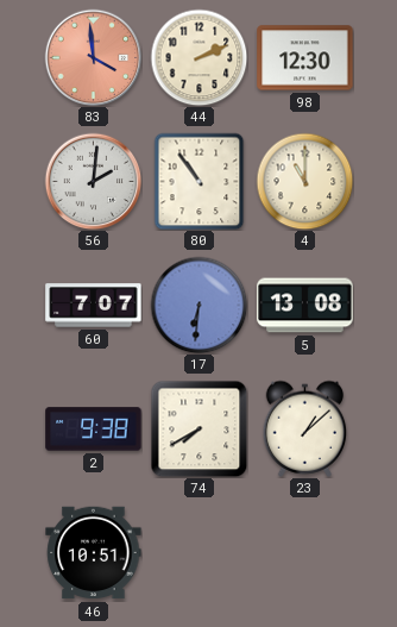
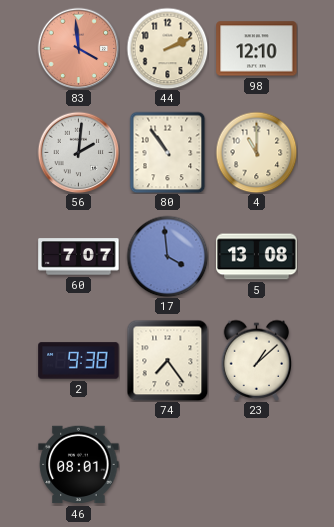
98: 12:30 -> 12:10
17: 6:31 -> 3:59
74: 7:40 -> 7:24
46: 10:51 -> 08:01
